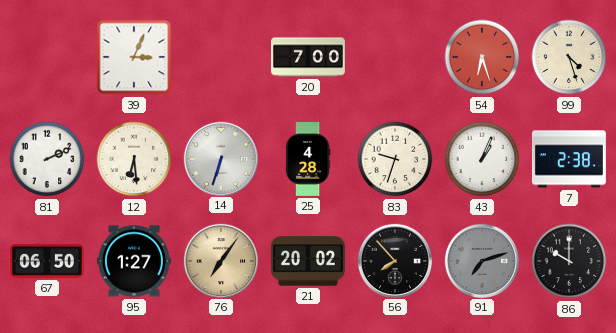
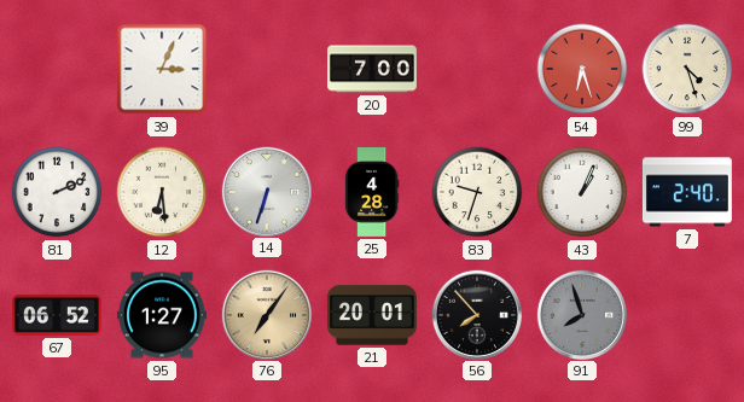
7: 2:38 -> 2:40
67: 06:50 -> 06:52
21: 20:02 -> 20:01
91: 7:12 -> 7:57
86: 10:00 -> none
